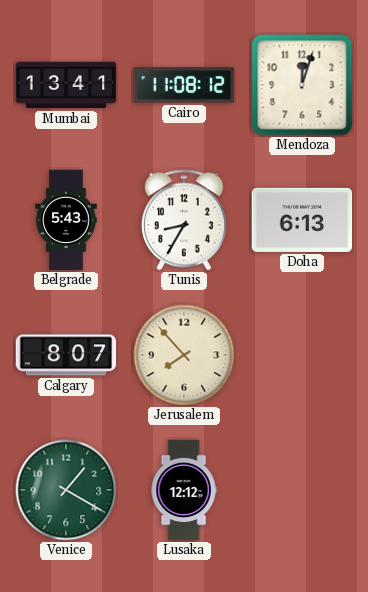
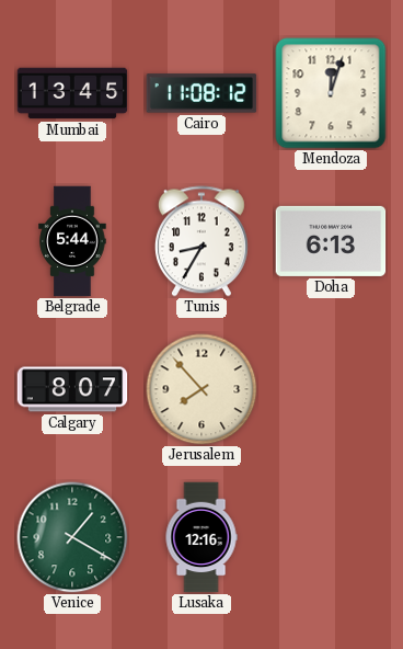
Mumbai: 13:41 -> 13:45
Belgrade: 5:43 -> 5:44
Lusaka: 12:12 -> 12:16
